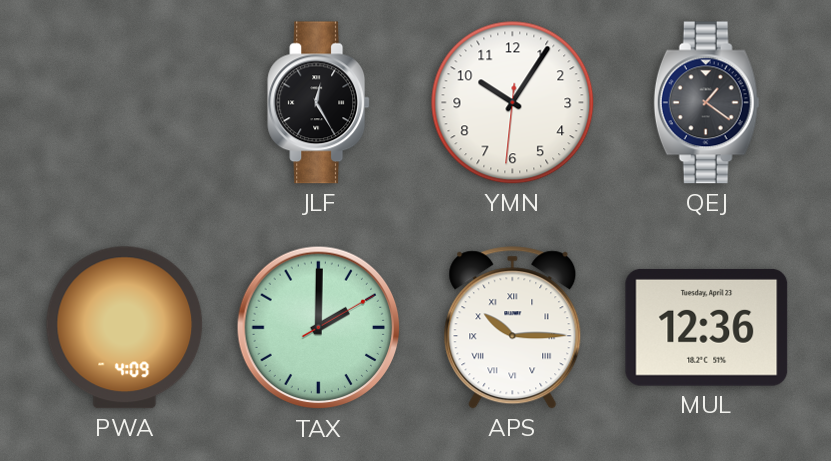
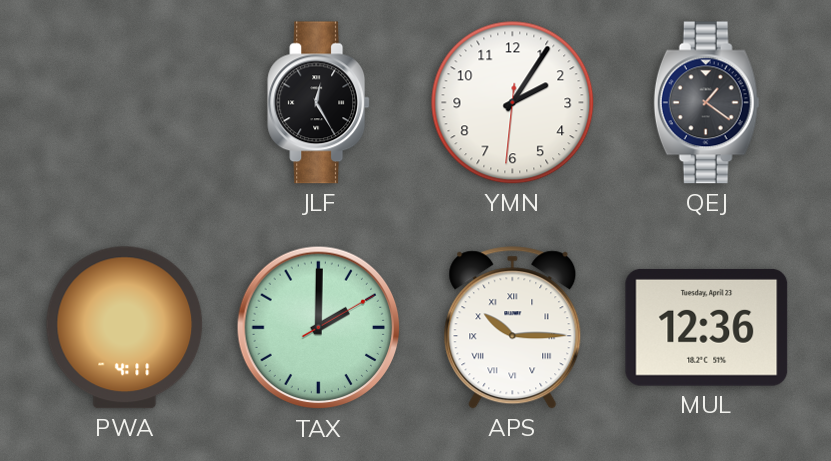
YMN: 10:05 -> 2:05
PWA: 4:09 -> 4:11
